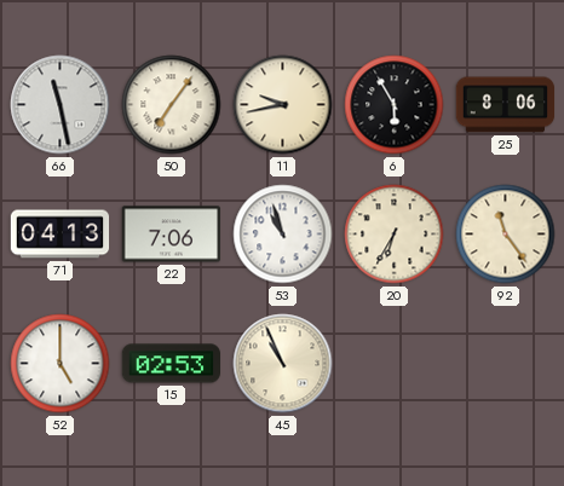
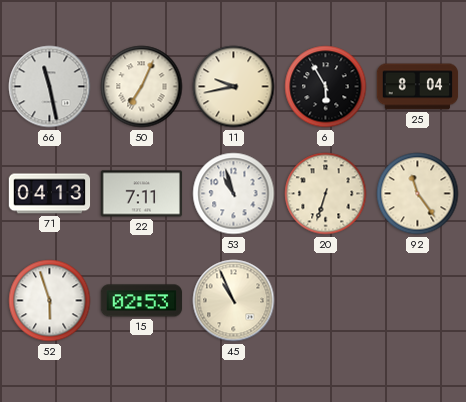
50: 7:06 -> 7:04
25: 8:06 -> 8:04
22: 7:06 -> 7:11
20: 6:35 -> 6:33
52: 5:00 -> 5:57
